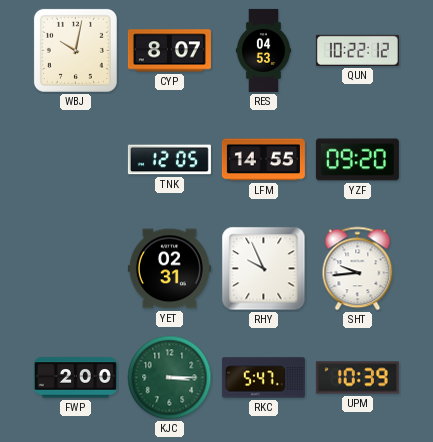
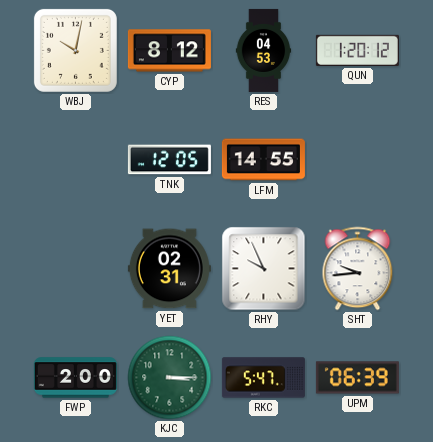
CYP: 8:07 -> 8:12
QUN: 10:22 -> 1:20
YZF: 09:20 -> none
UPM: 10:39 -> 06:39
